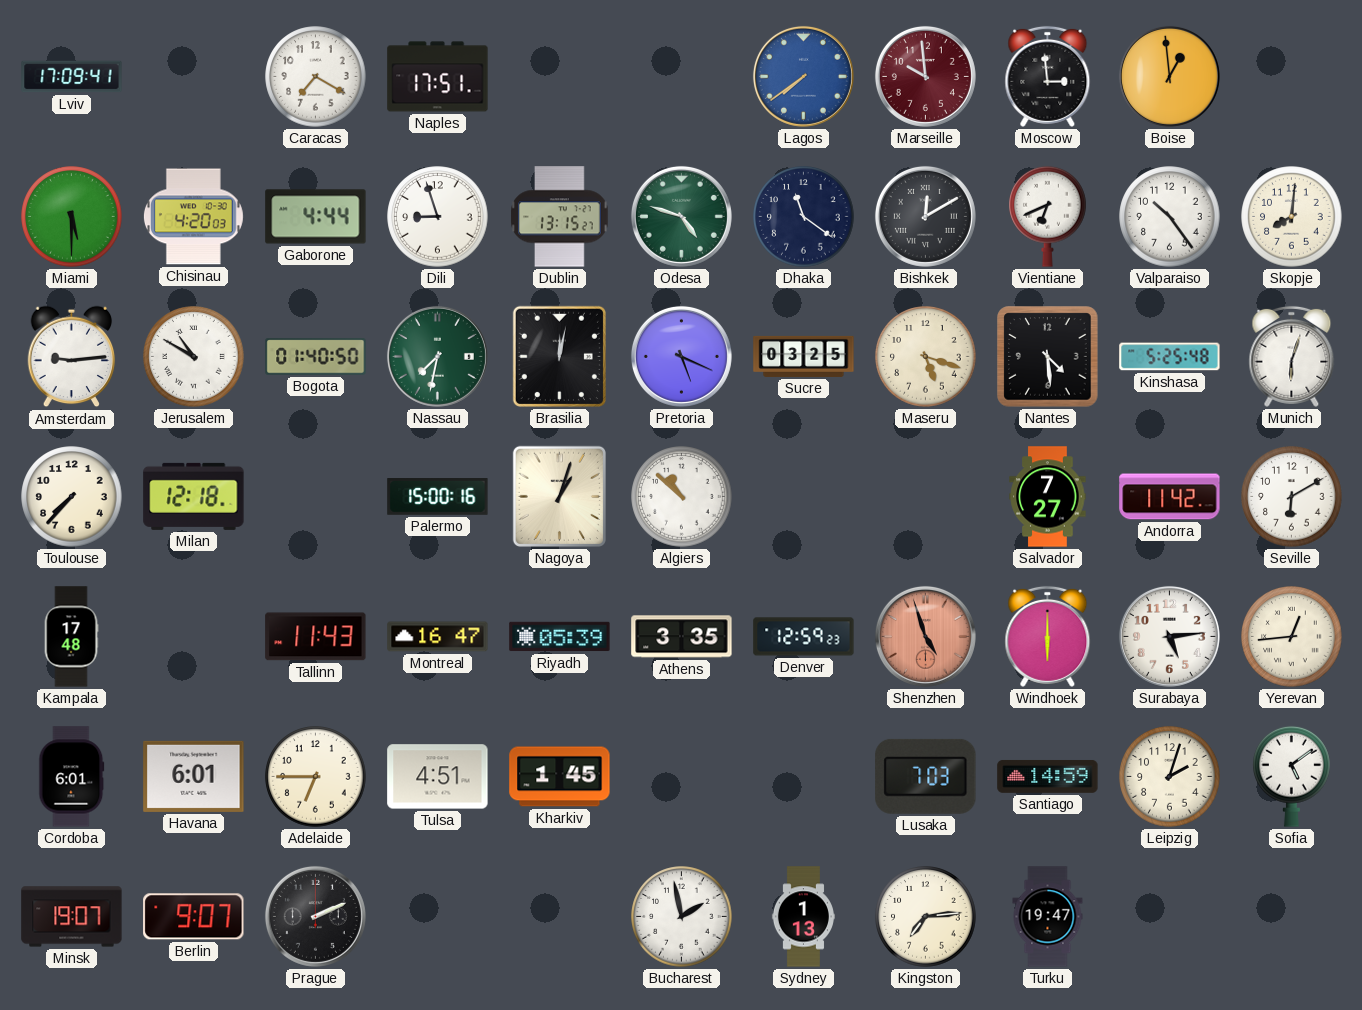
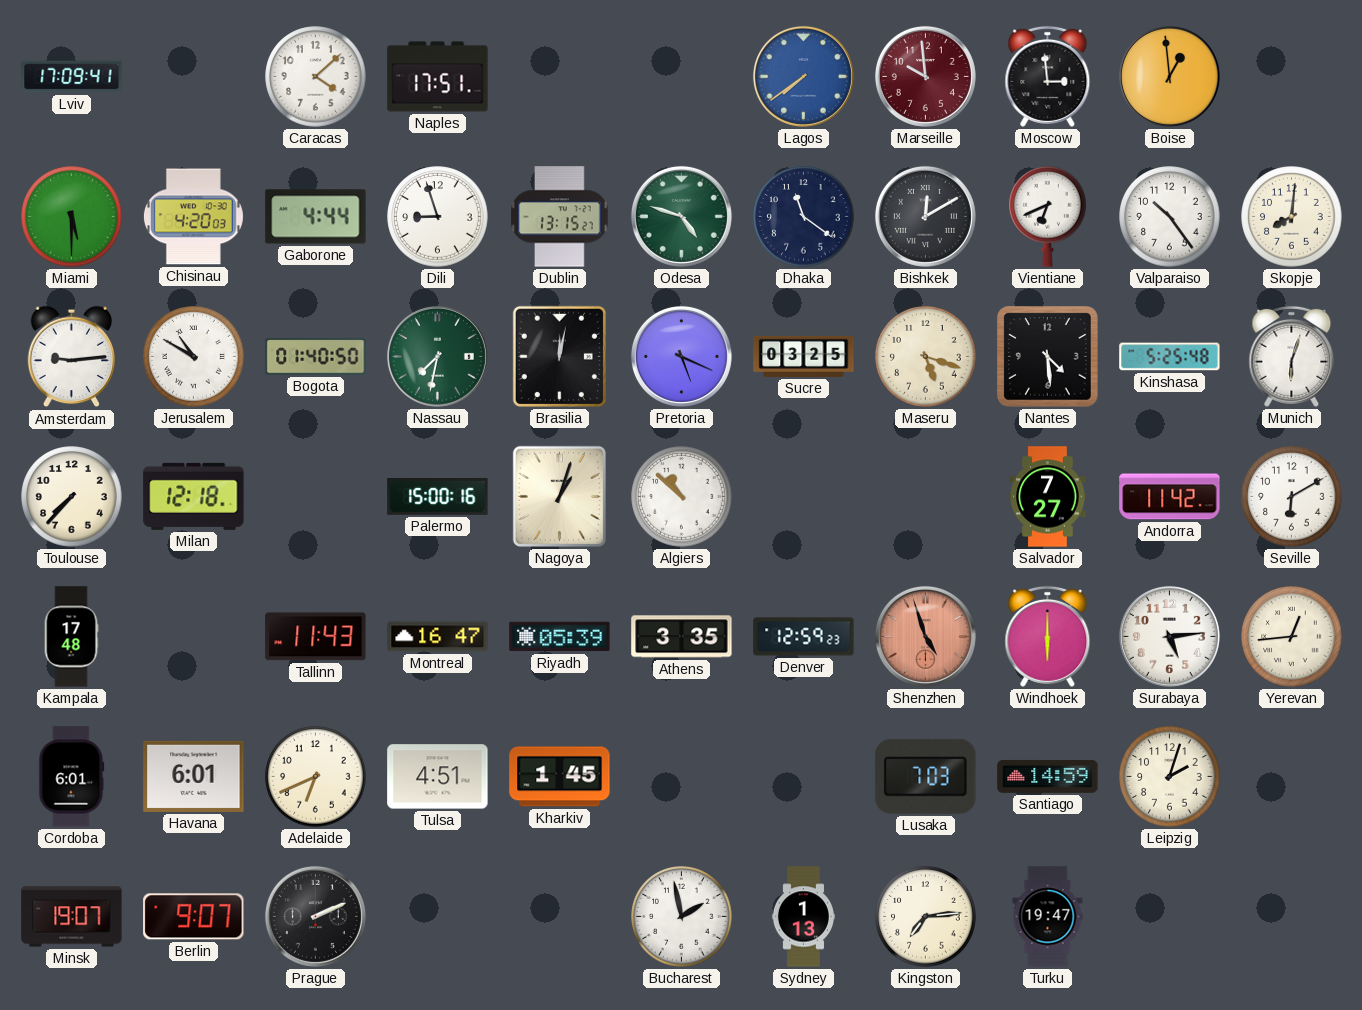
Caracas: 7:20 -> 4:08
Adelaide: 6:45 -> 6:41
Sofia: 5:09 -> none
